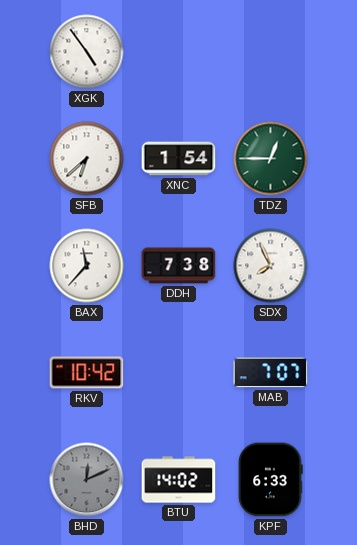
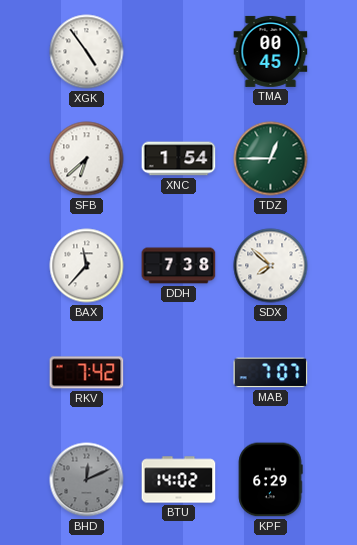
TMA: none -> 00:45
SDX: 7:56 -> 7:52
RKV: 10:42 -> 7:42
KPF: 6:33 -> 6:29
